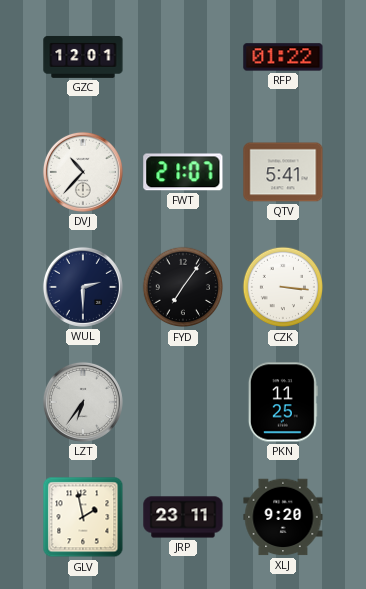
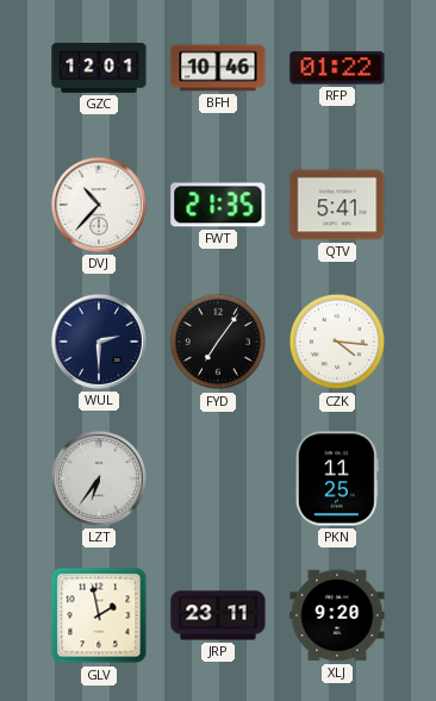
BFH: none -> 10:46
FWT: 21:07 -> 21:35
CZK: 3:16 -> 4:16
